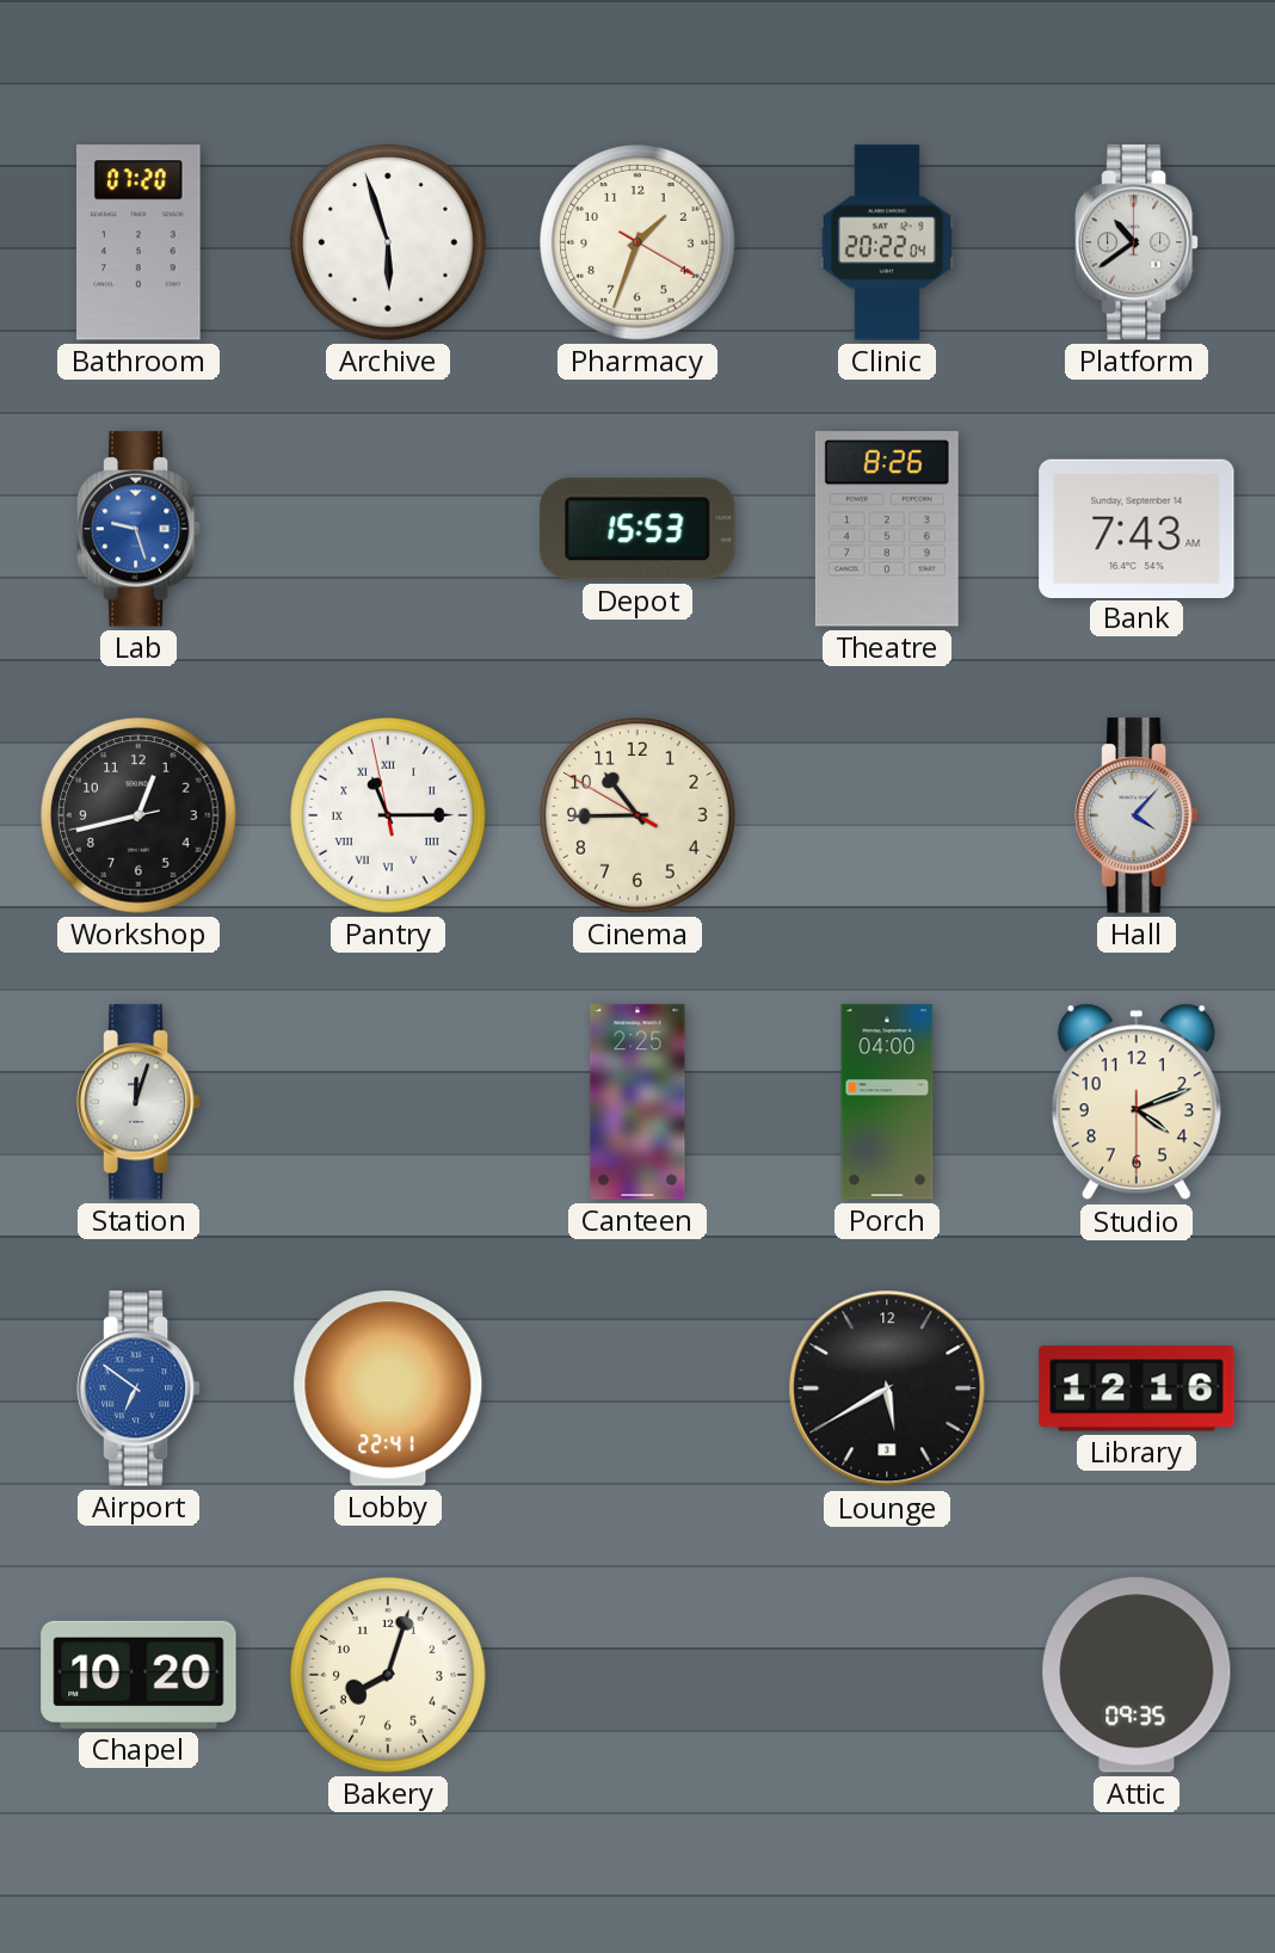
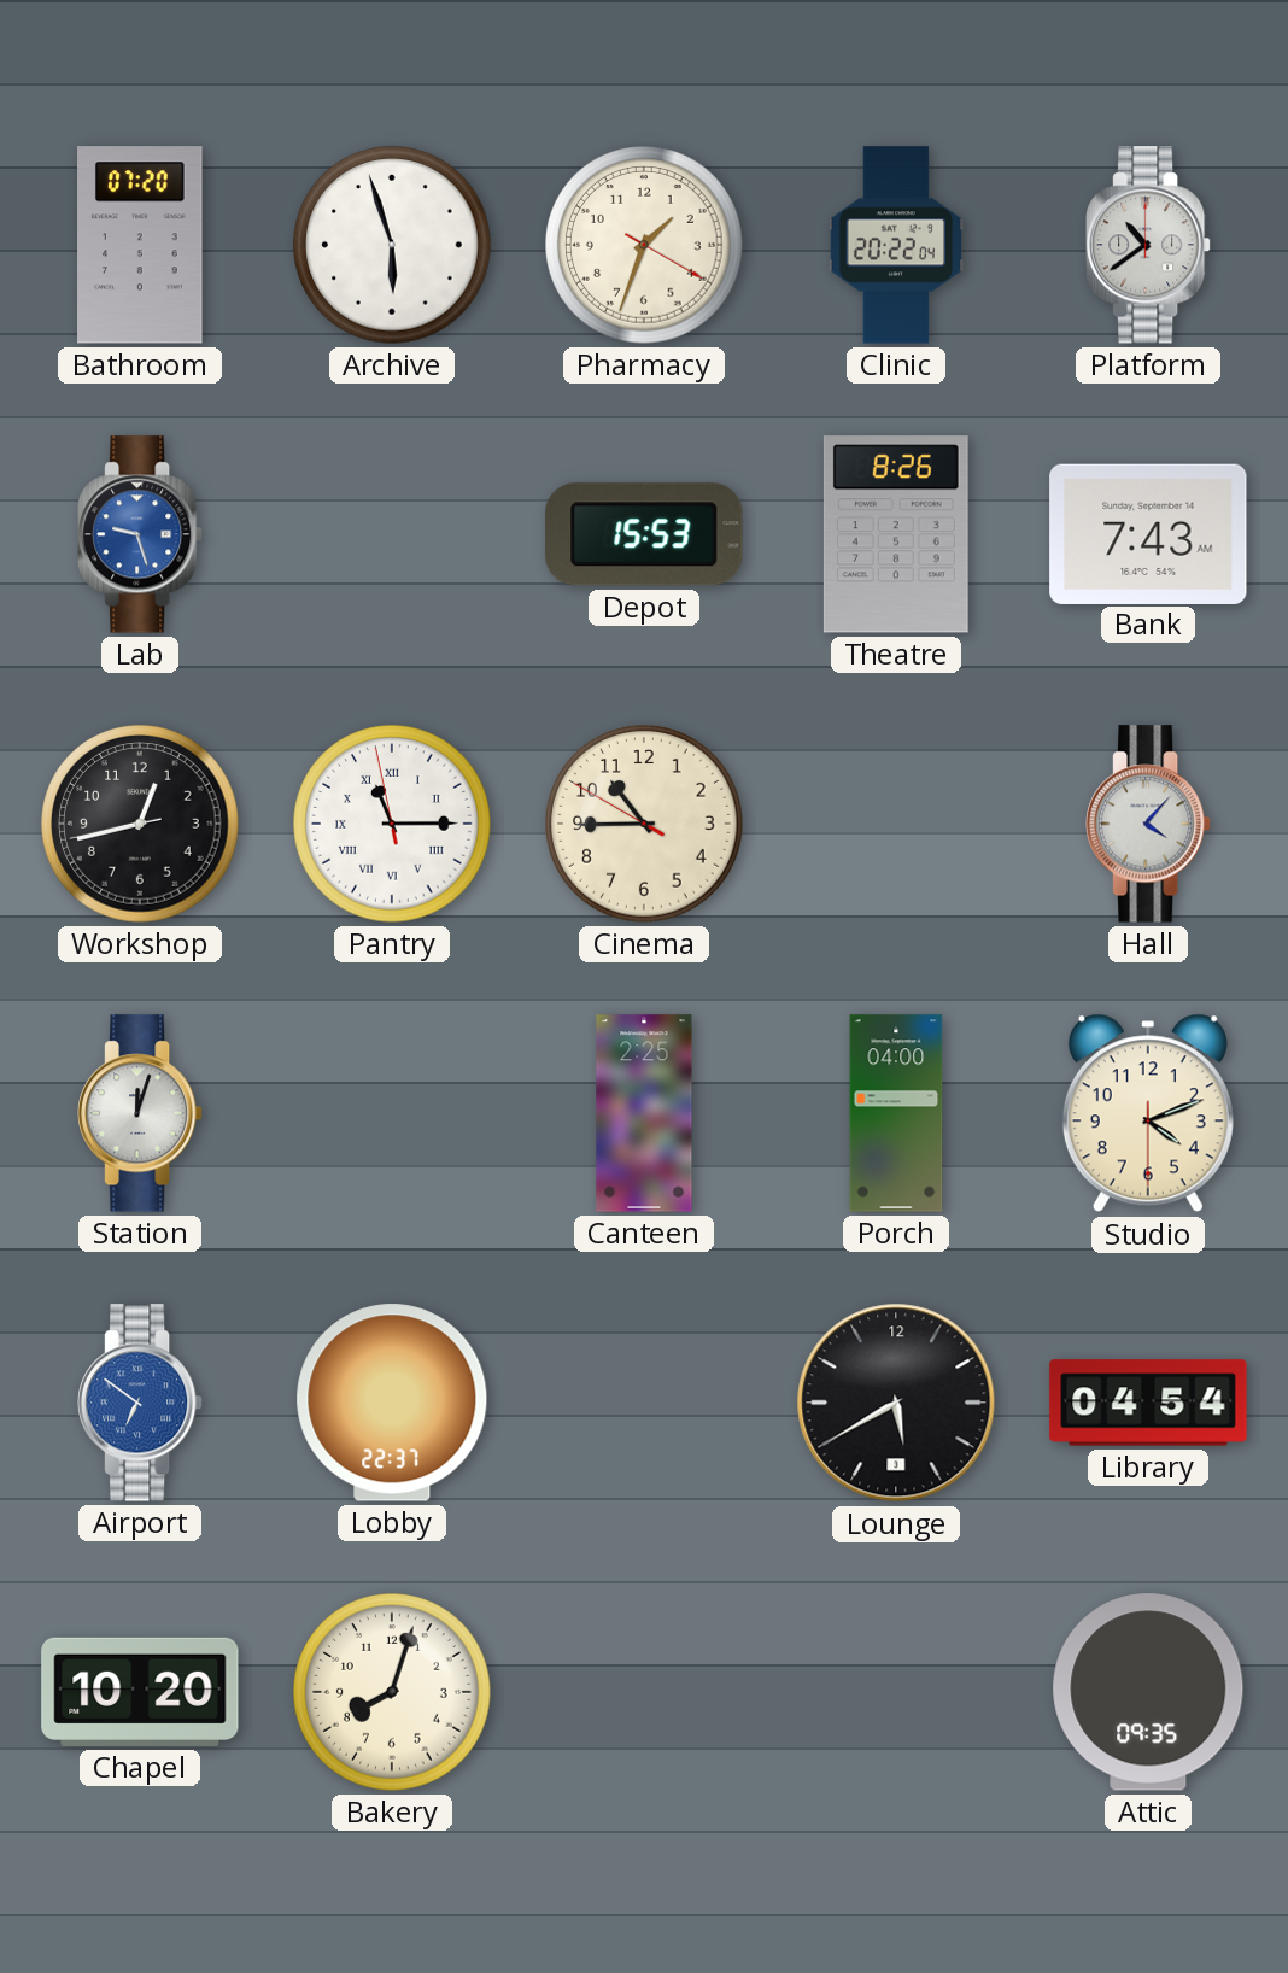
Lobby: 22:41 -> 22:37
Library: 12:16 -> 04:54
